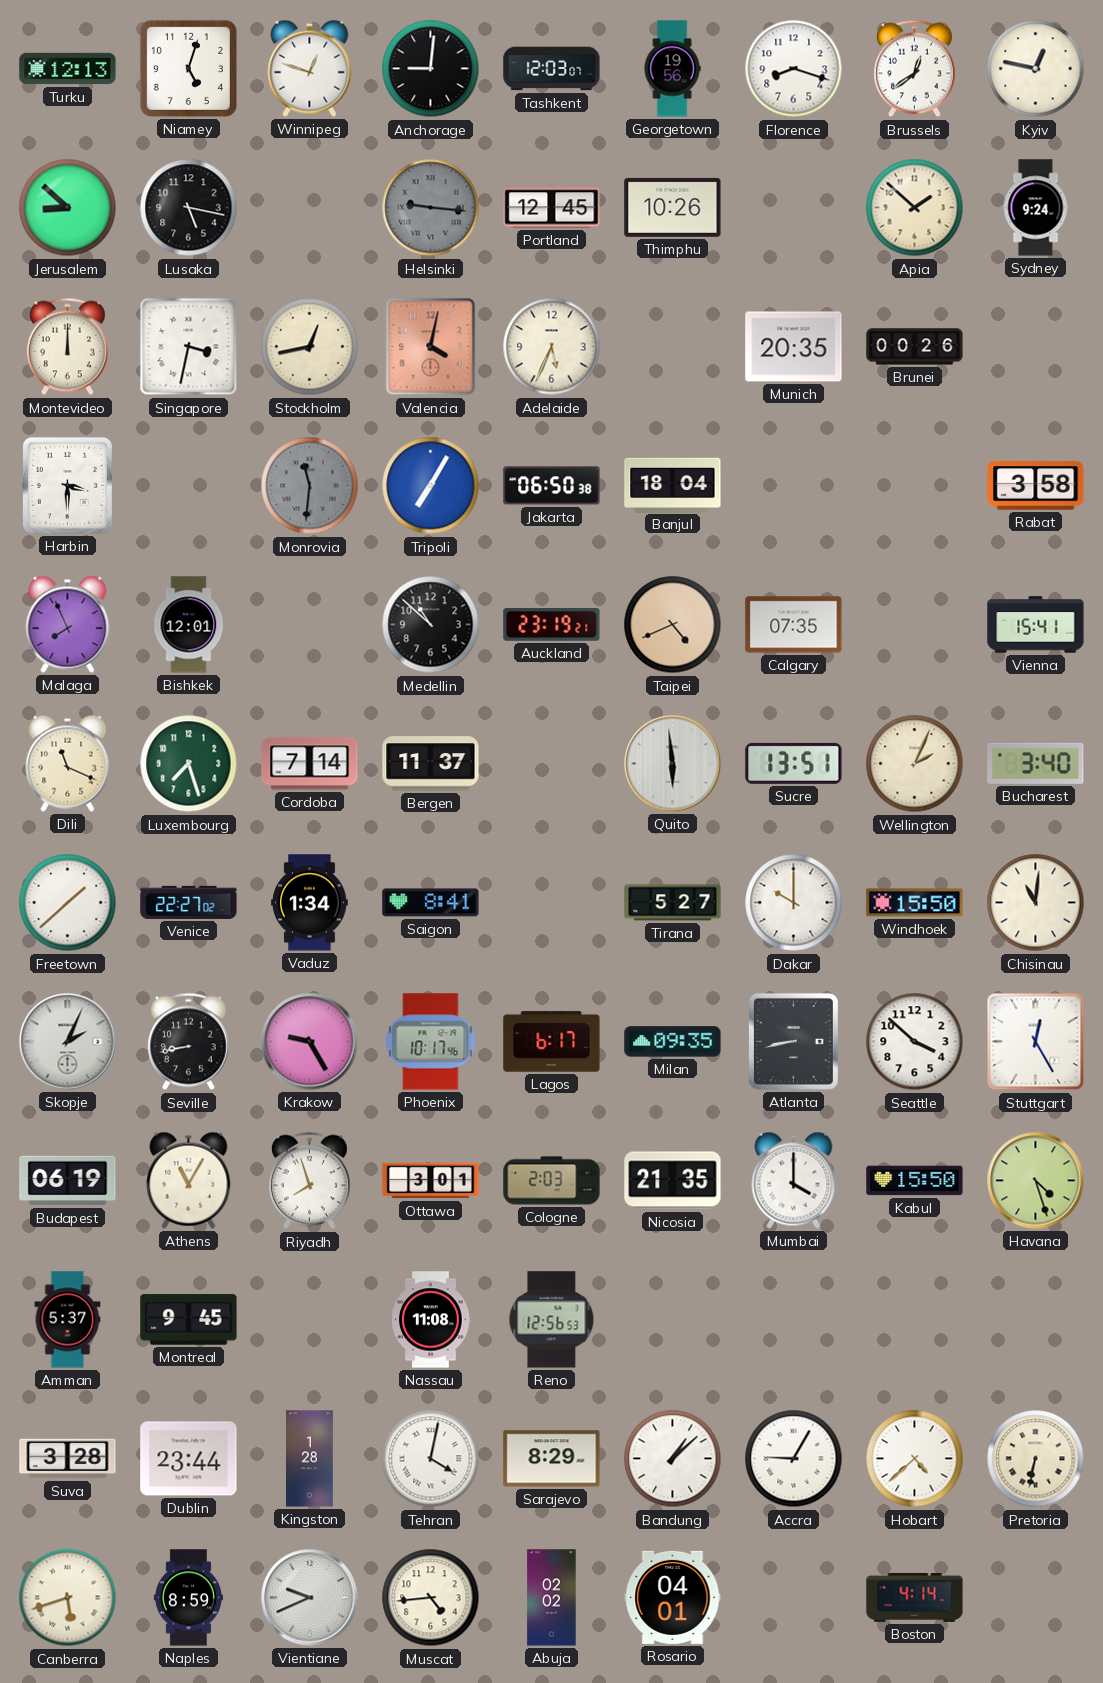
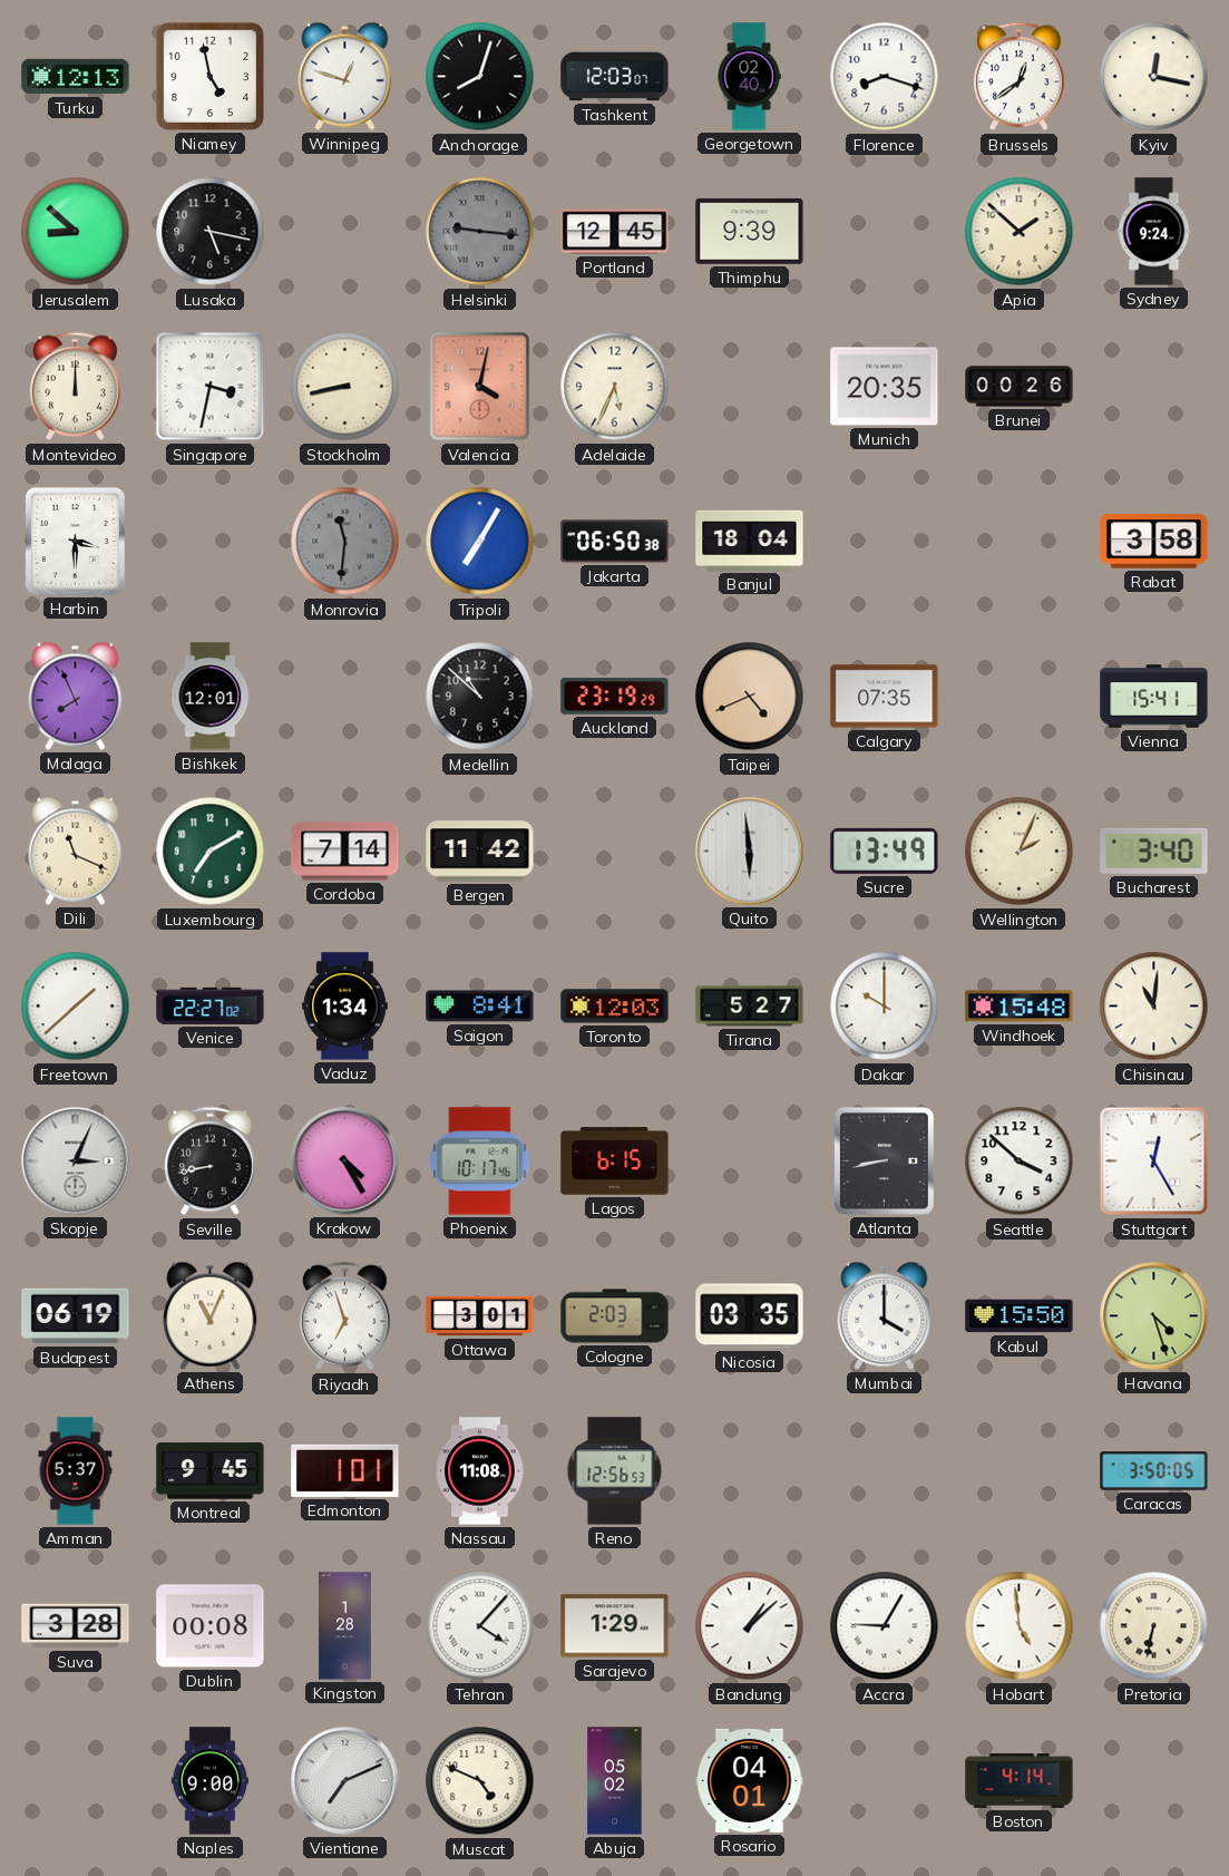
Niamey: 5:03 -> 4:58
Anchorage: 9:01 -> 8:03
Georgetown: 19:56 -> 02:40
Kyiv: 12:47 -> 12:17
Thimphu: 10:26 -> 9:39
Stockholm: 12:43 -> 8:43
Auckland: 23:19:21 -> 23:19:29
Luxembourg: 7:27 -> 7:10
Bergen: 11:37 -> 11:42
Sucre: 13:51 -> 13:49
Toronto: none -> 12:03
Windhoek: 15:50 -> 15:48
Skopje: 2:04 -> 3:04
Krakow: 9:25 -> 4:25
Lagos: 6:17 -> 6:15
Milan: 09:35 -> none
Athens: 11:05 -> 11:04
Riyadh: 7:57 -> 6:57
Nicosia: 21:35 -> 03:35
Edmonton: none -> 1:01
Caracas: none -> 3:50
Dublin: 23:44 -> 00:08
Tehran: 4:02 -> 4:07
Sarajevo: 8:29 -> 1:29
Hobart: 4:38 -> 4:59
Canberra: 5:42 -> none
Naples: 8:59 -> 9:00
Vientiane: 9:41 -> 7:11
Muscat: 4:44 -> 4:49
Abuja: 02:02 -> 05:02
